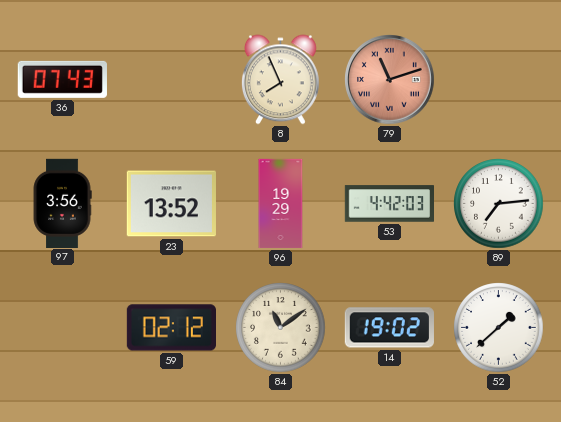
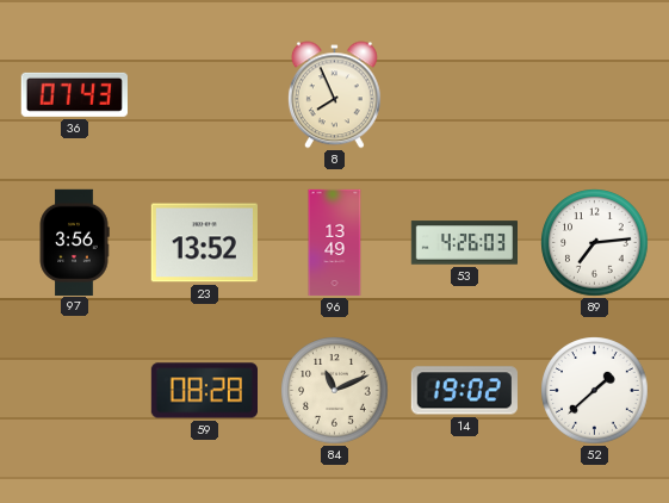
79: 11:12 -> none
96: 19:29 -> 13:49
53: 4:42 -> 4:26
59: 02:12 -> 08:28
84: 11:09 -> 11:11
